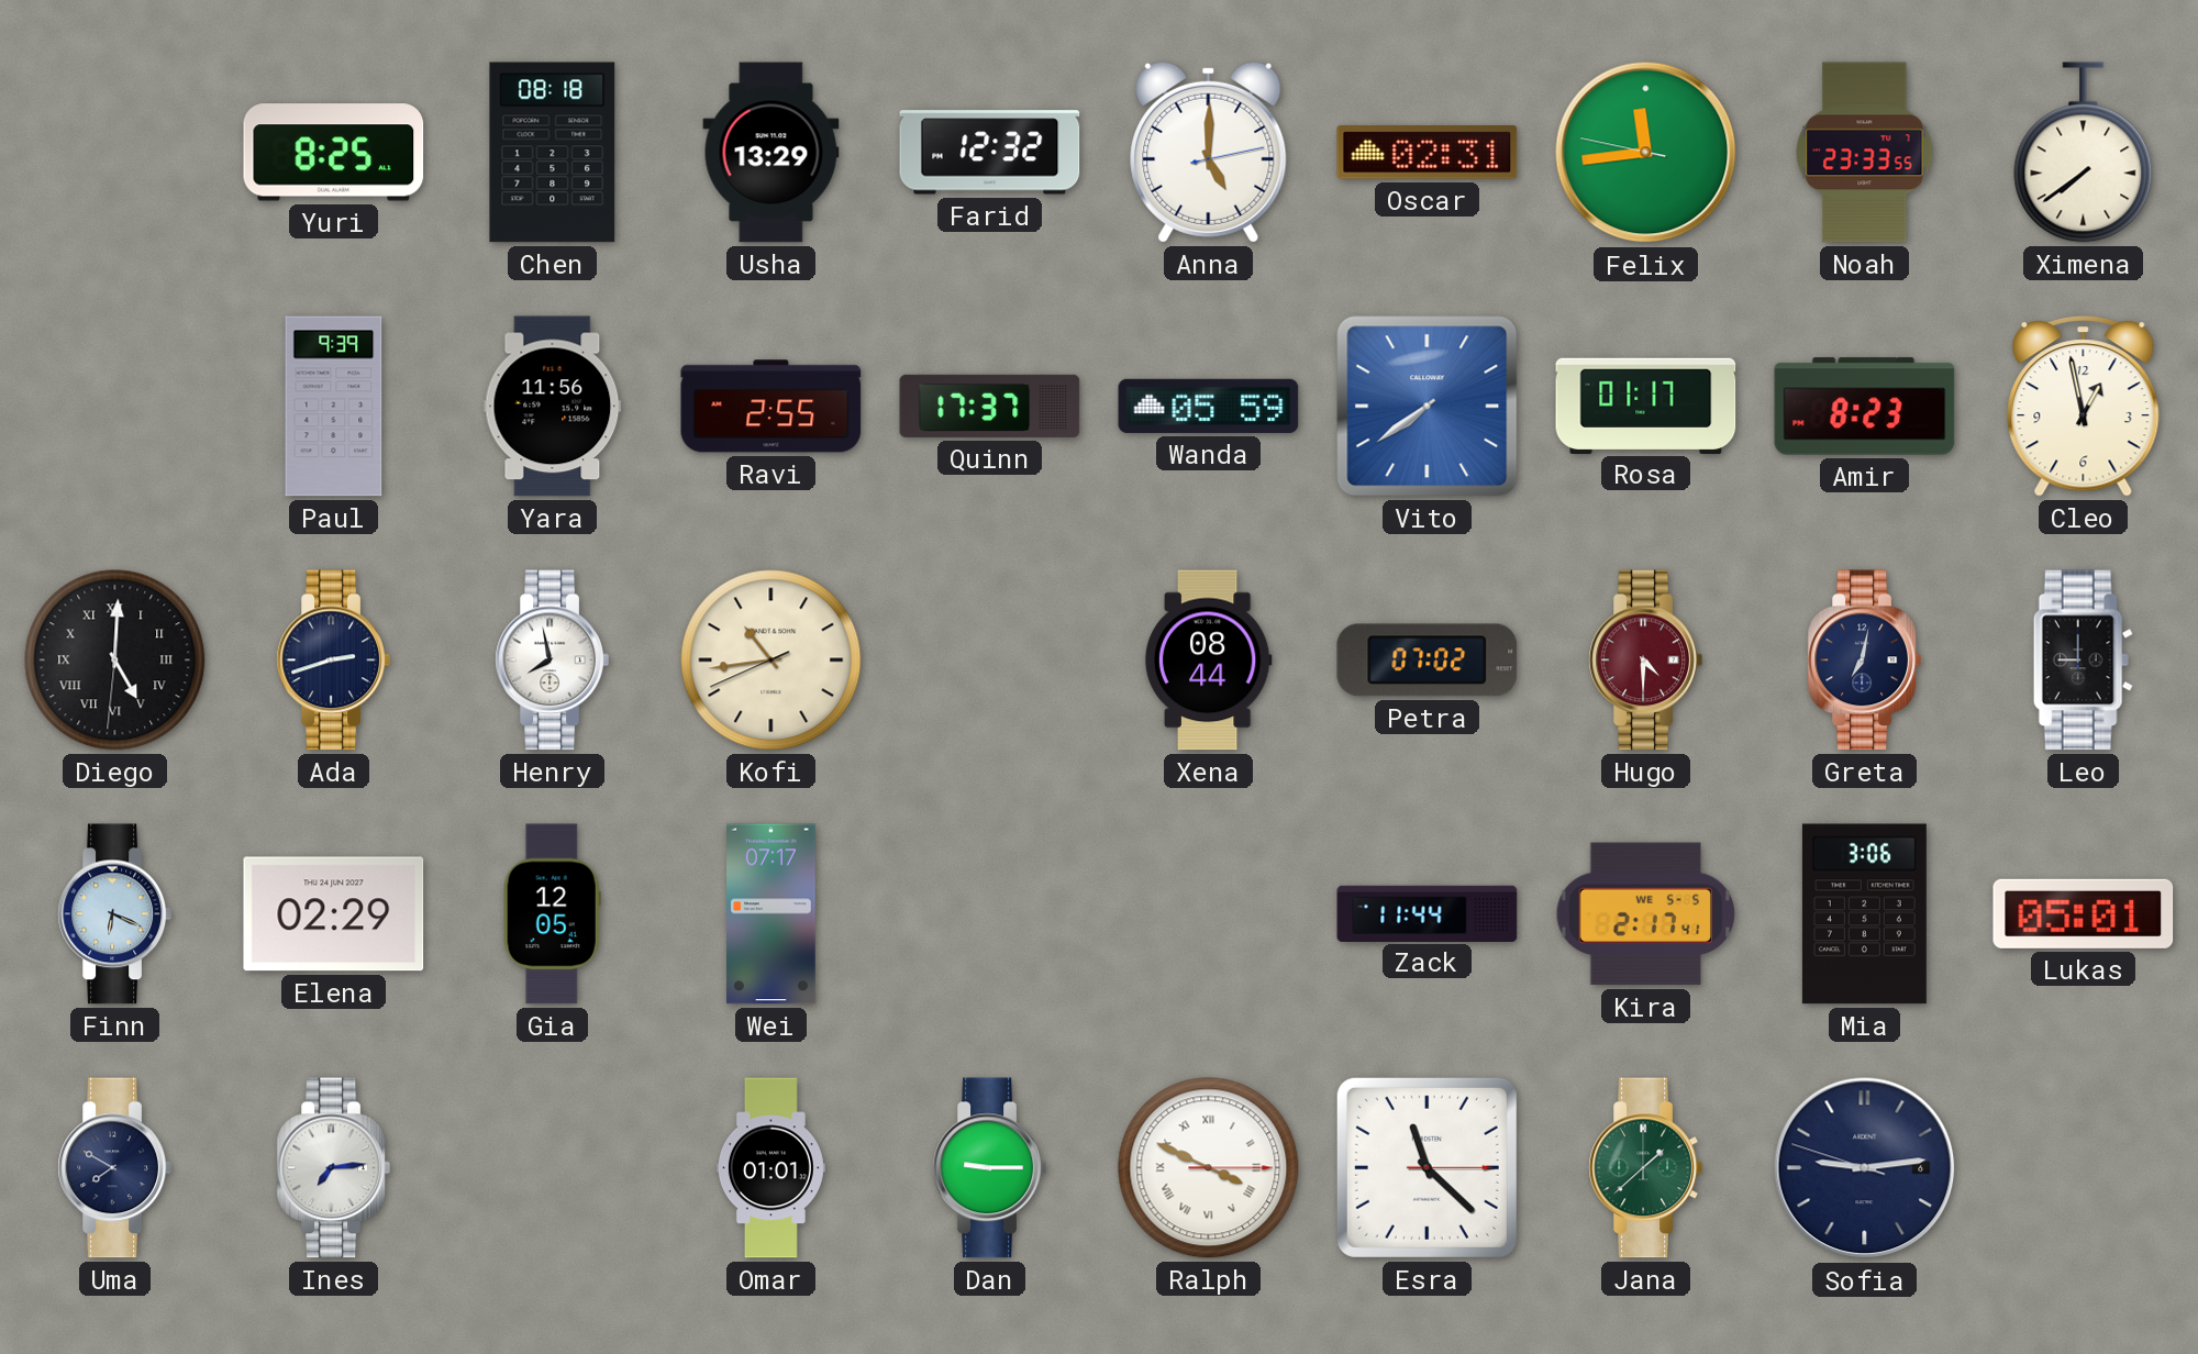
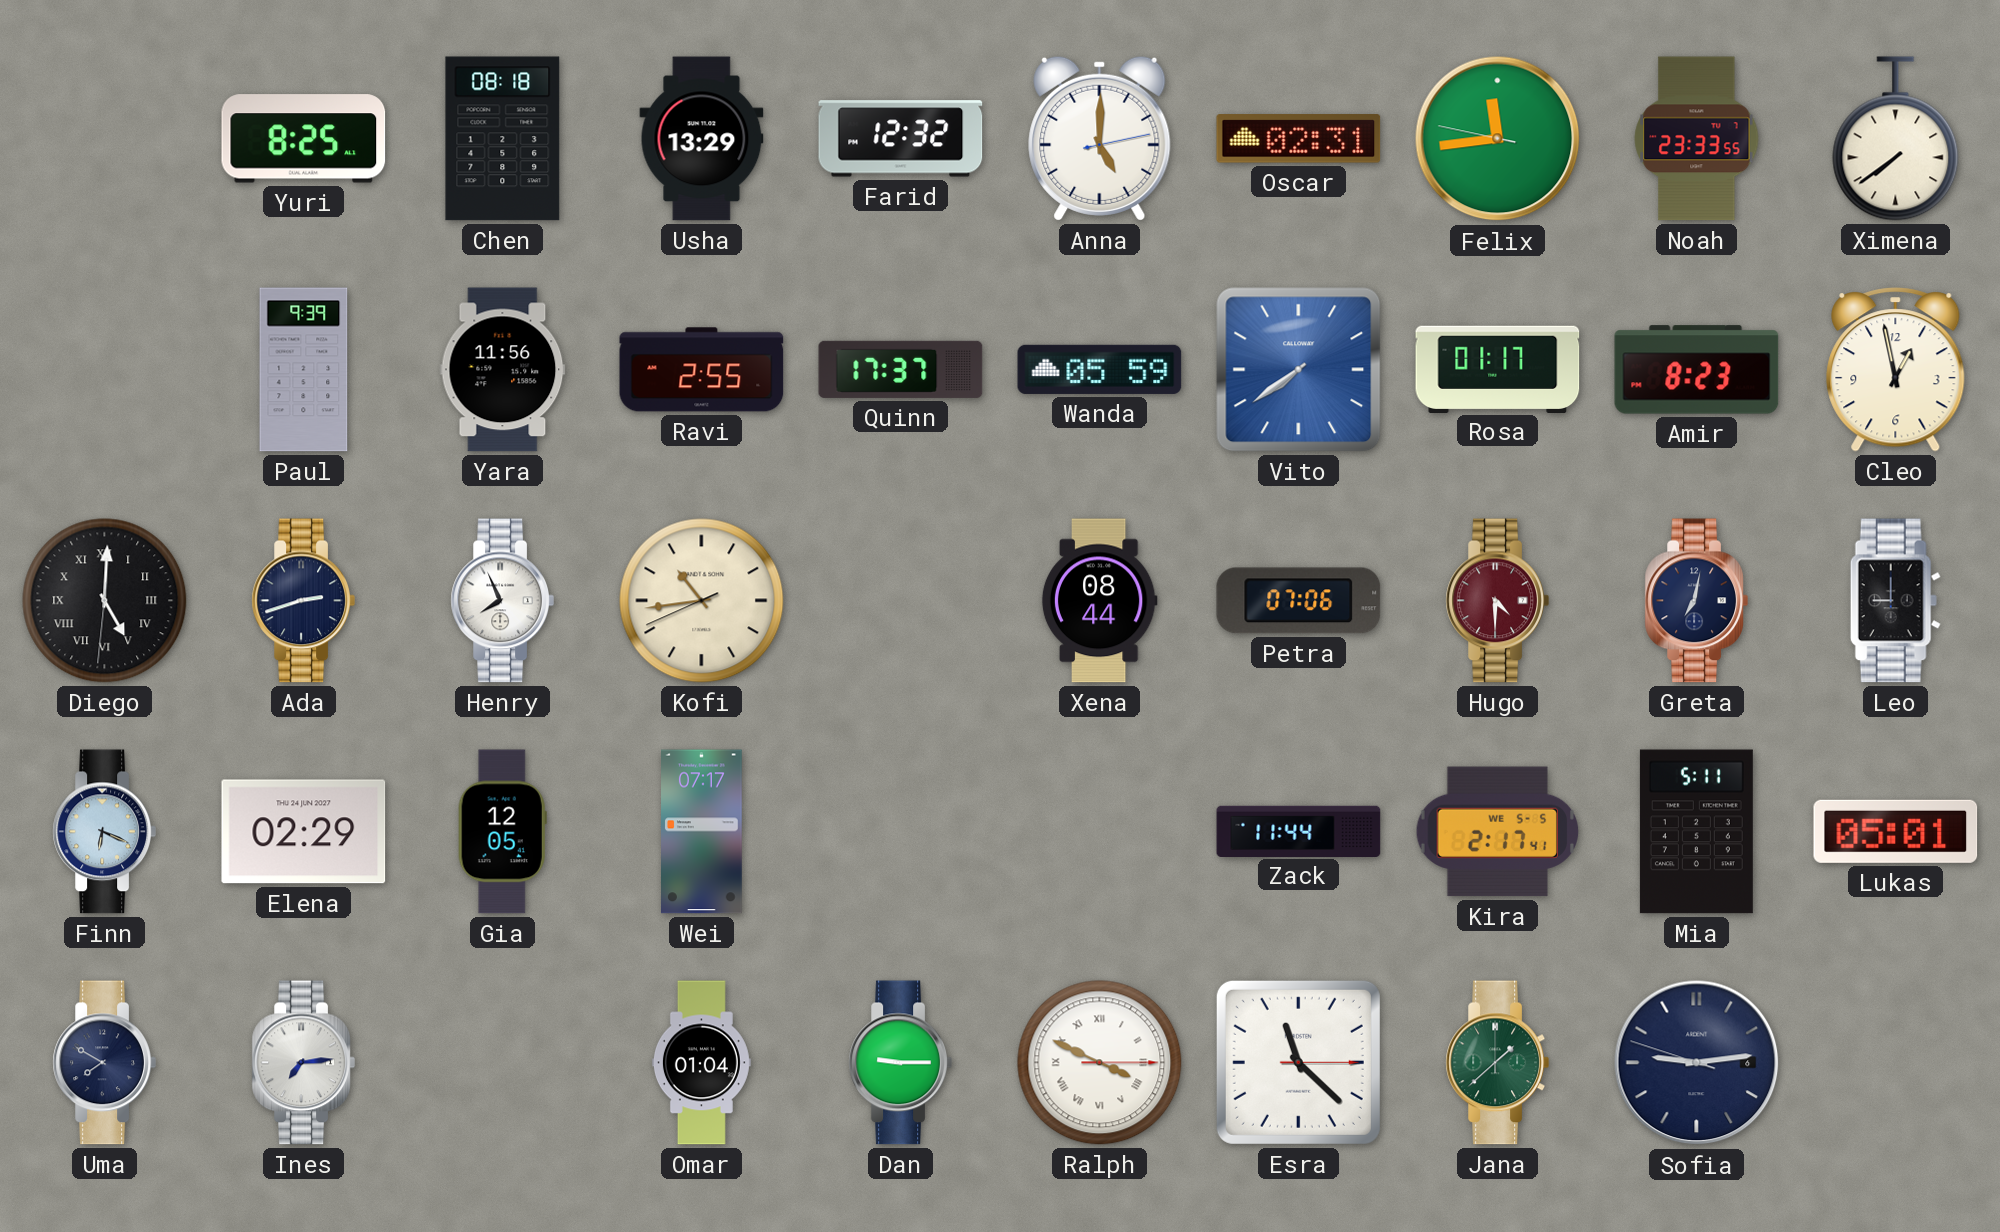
Henry: 7:58 -> 7:56
Petra: 07:02 -> 07:06
Mia: 3:06 -> 5:11
Omar: 01:01 -> 01:04
